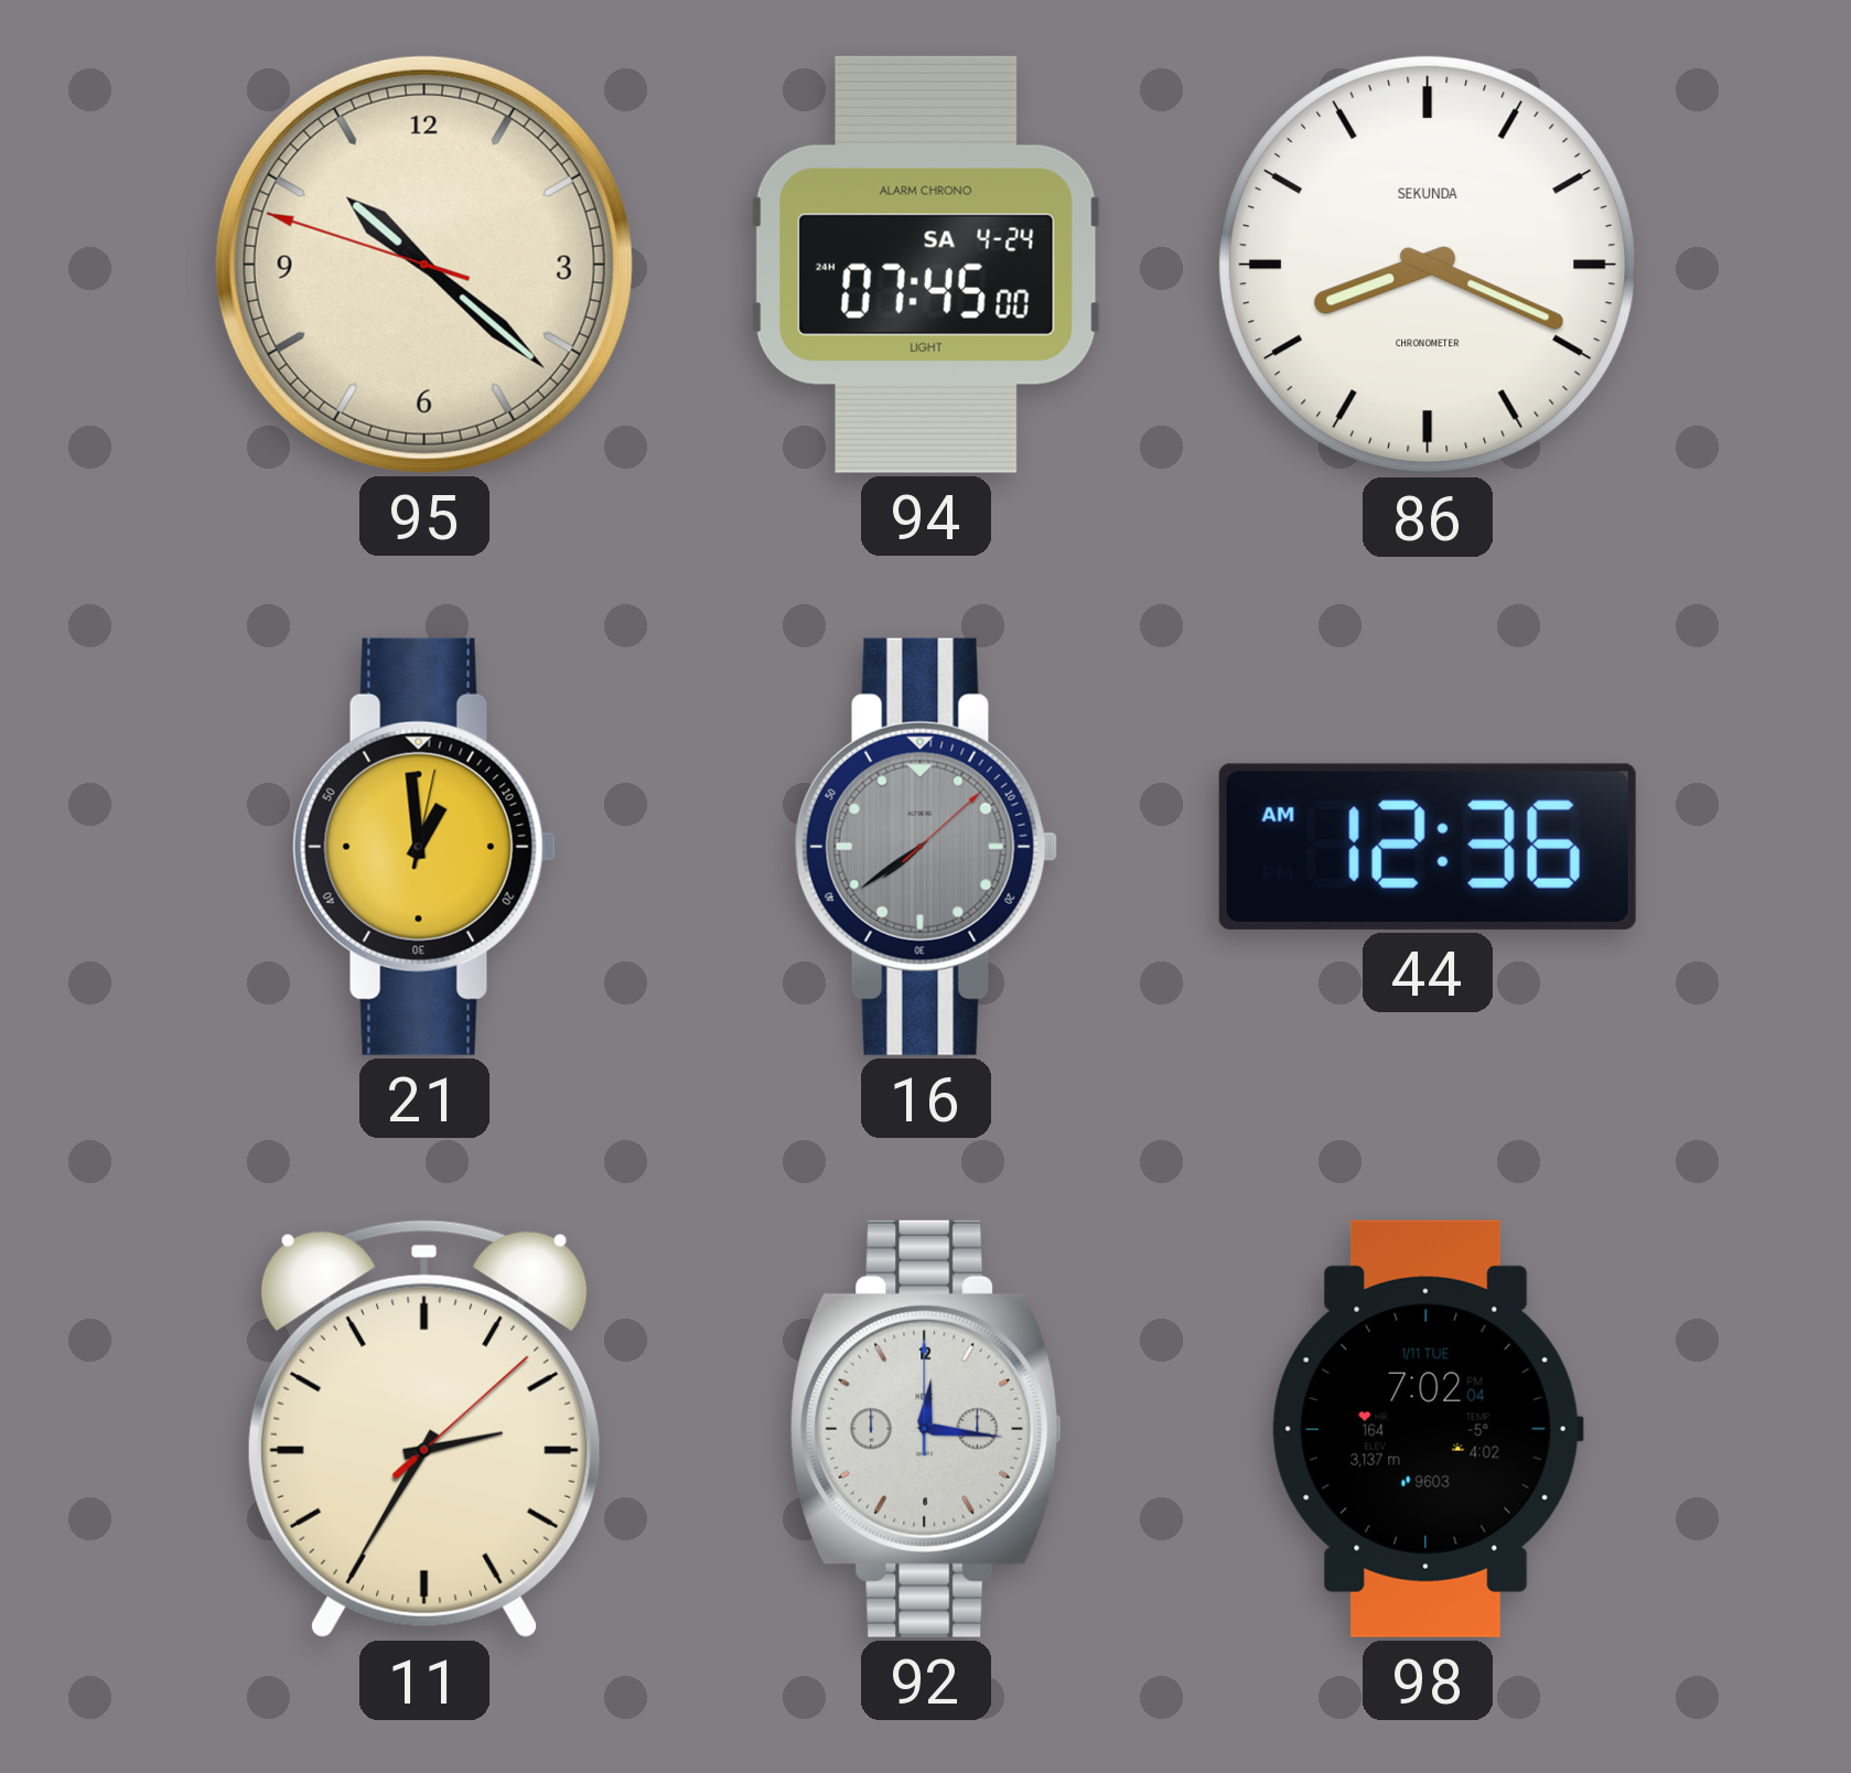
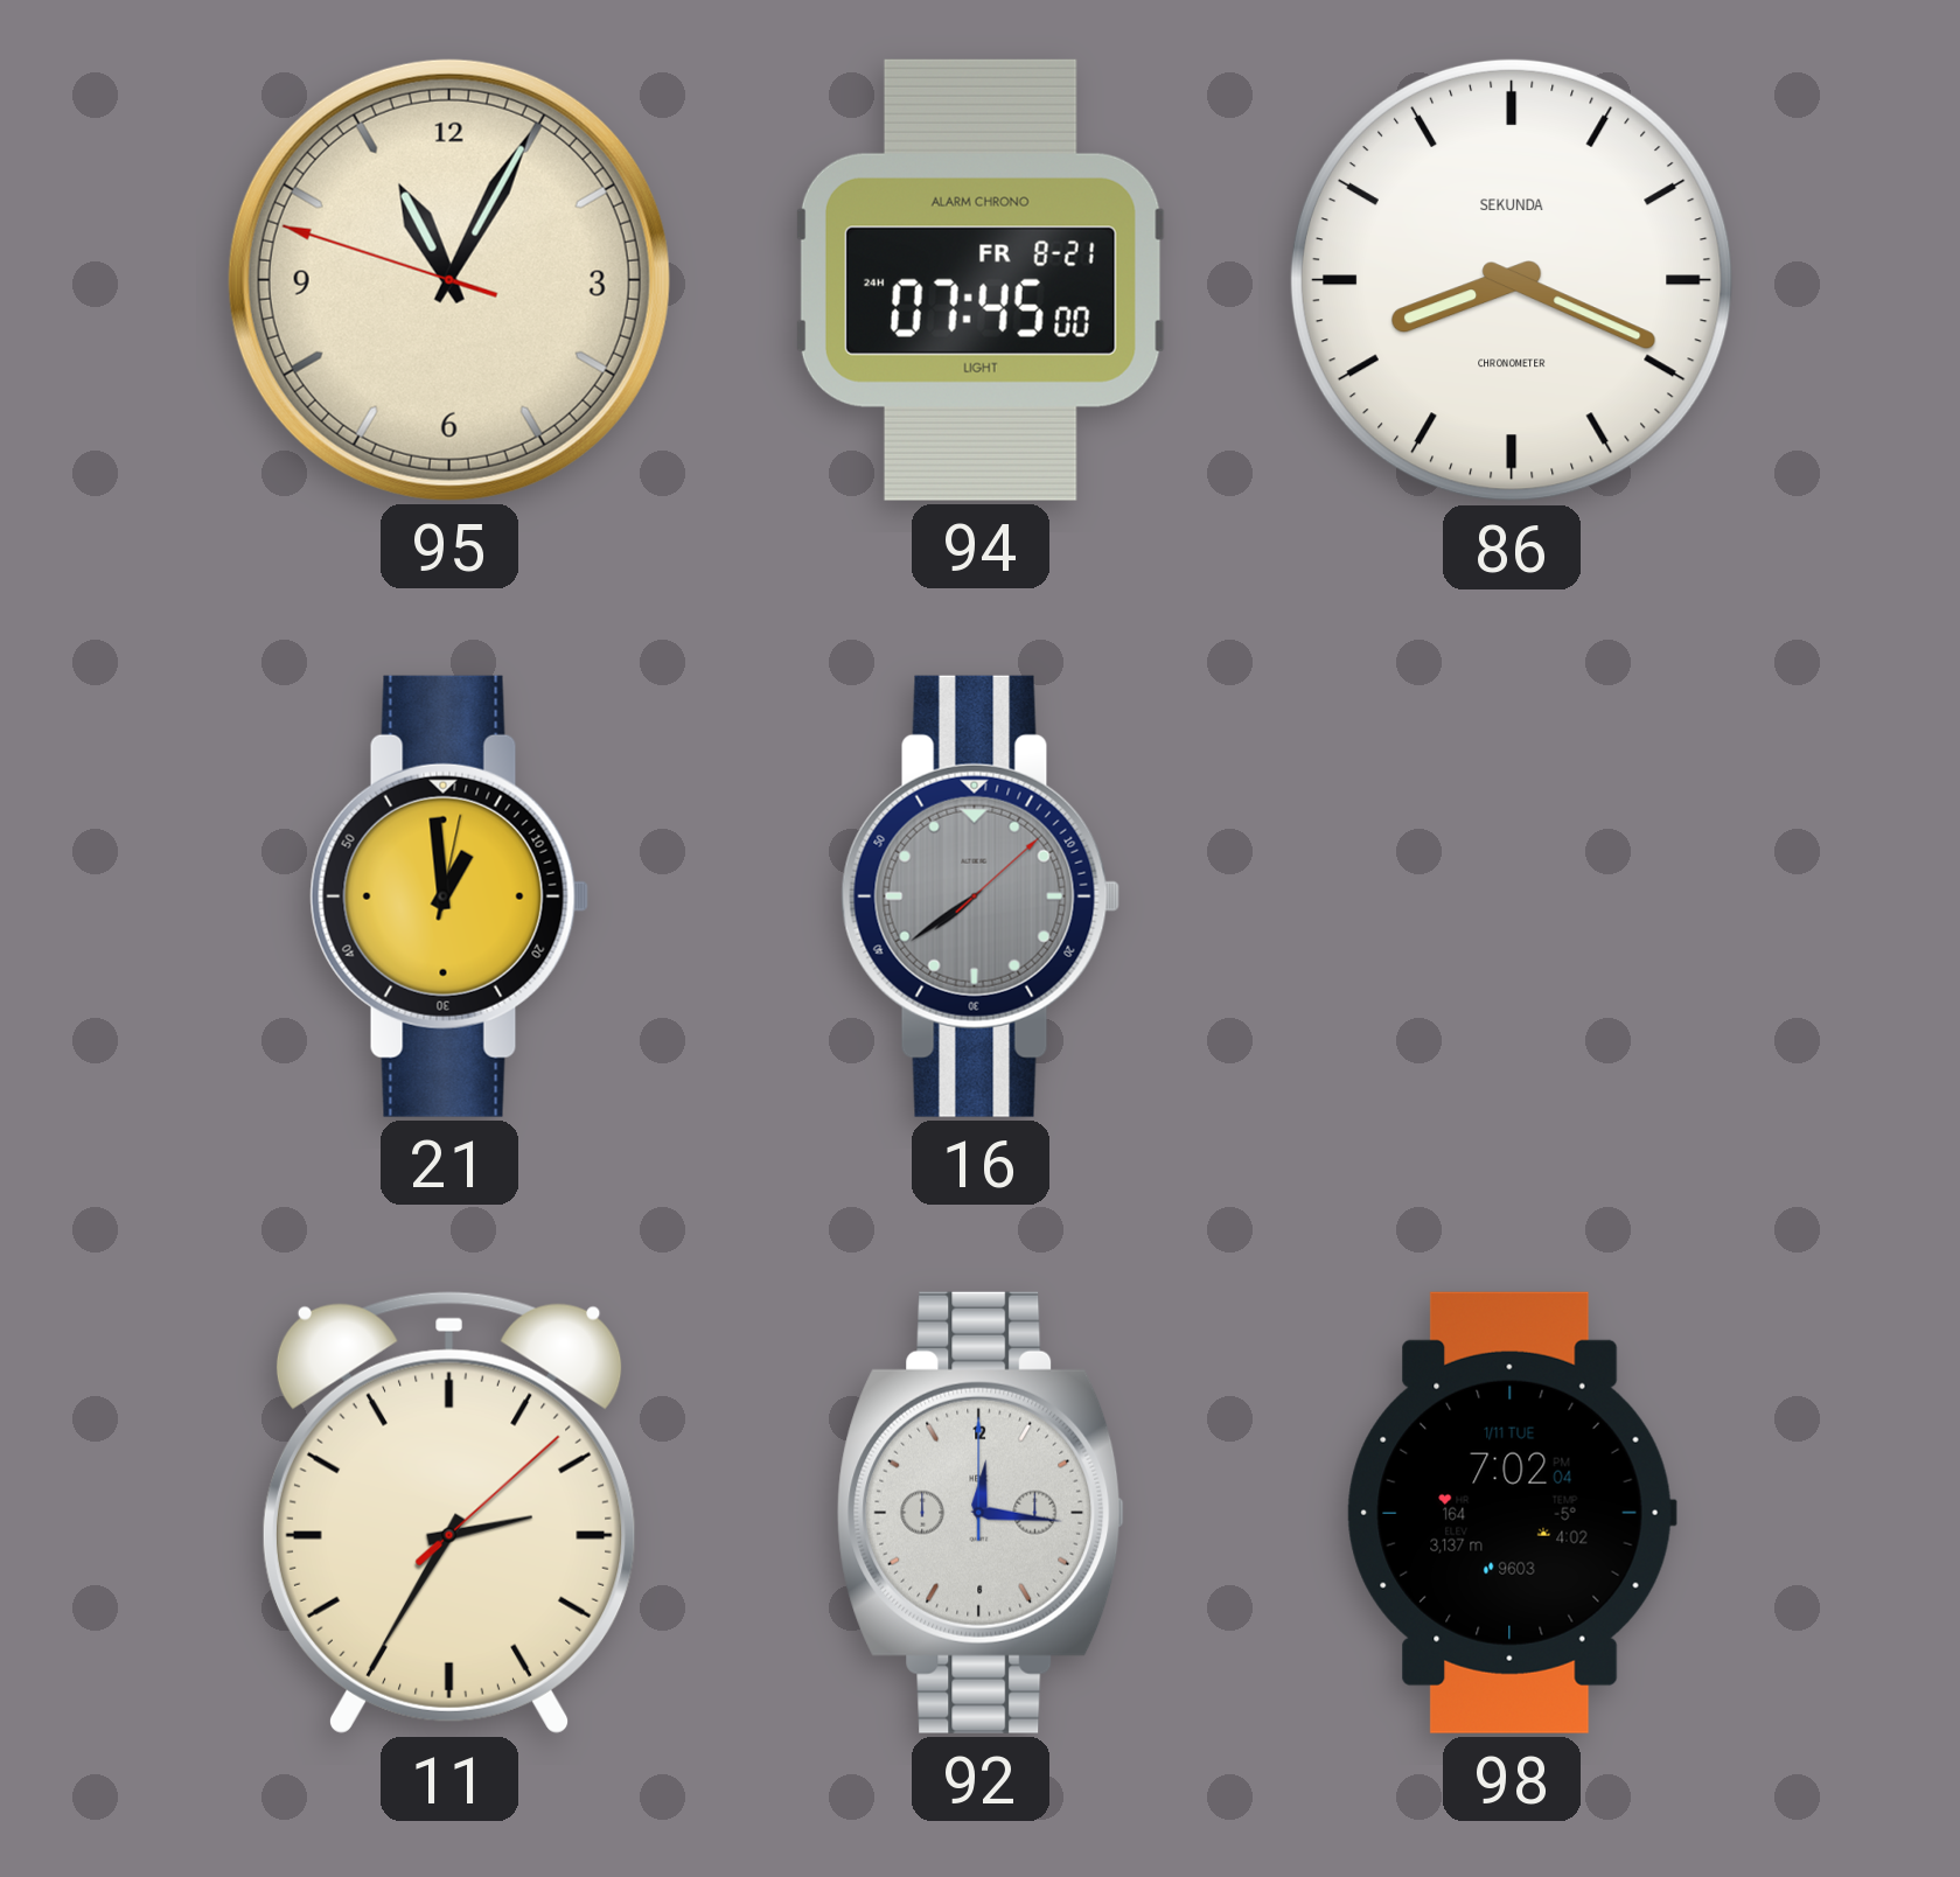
95: 10:21 -> 11:04
94 date: SA 4-24 -> FR 8-21
44: 12:36 -> none
